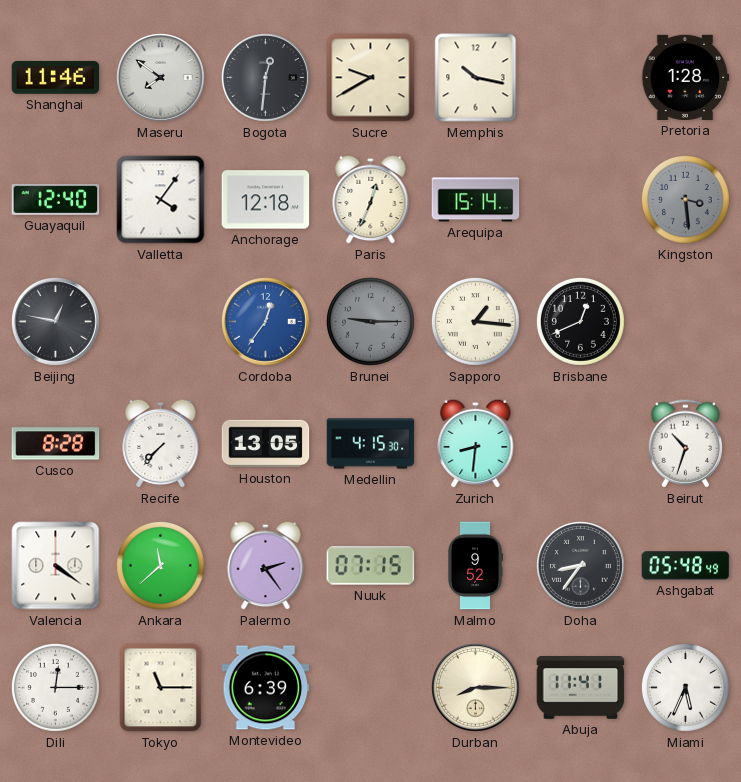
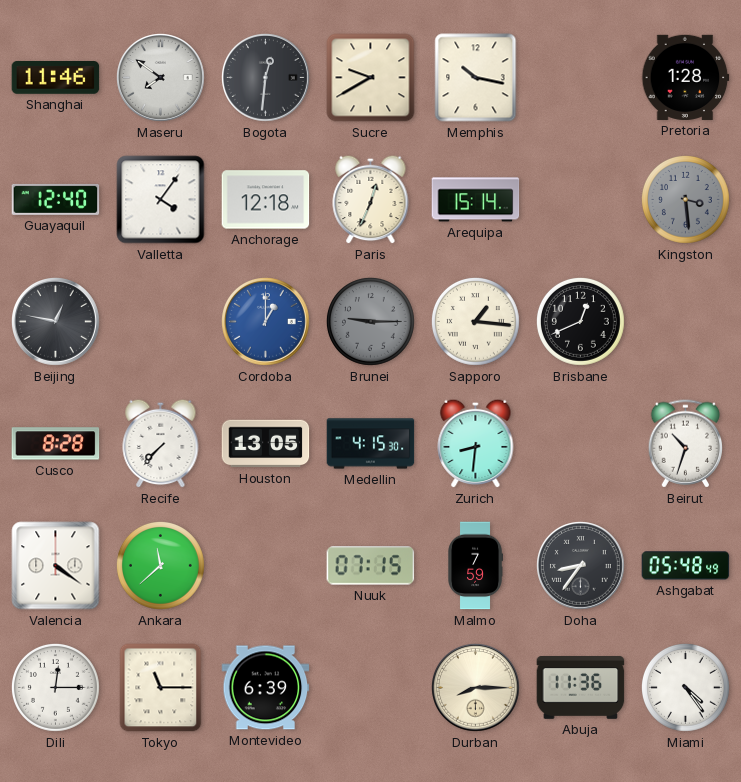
Cordoba: 12:36 -> 1:00
Palermo: 2:24 -> none
Malmo: 9:52 -> 7:59
Abuja: 11:41 -> 11:36
Miami: 5:34 -> 4:24
